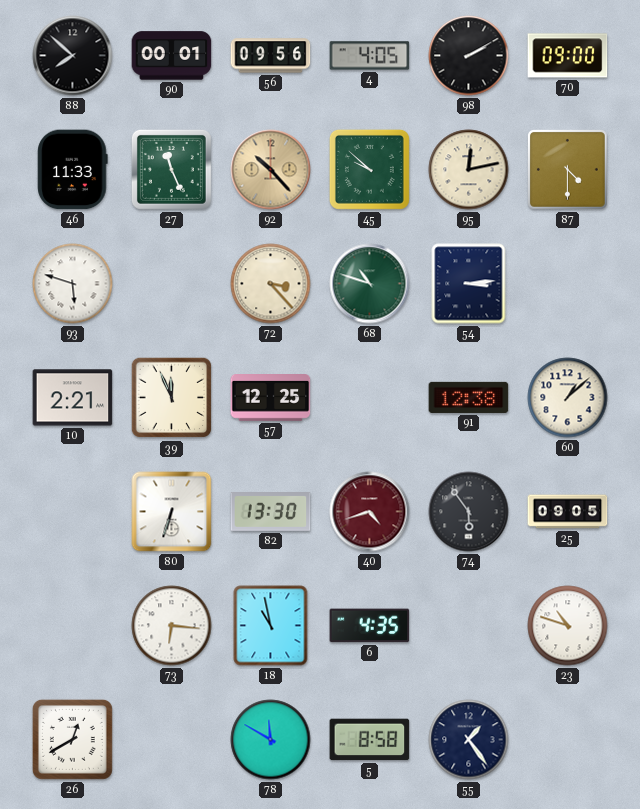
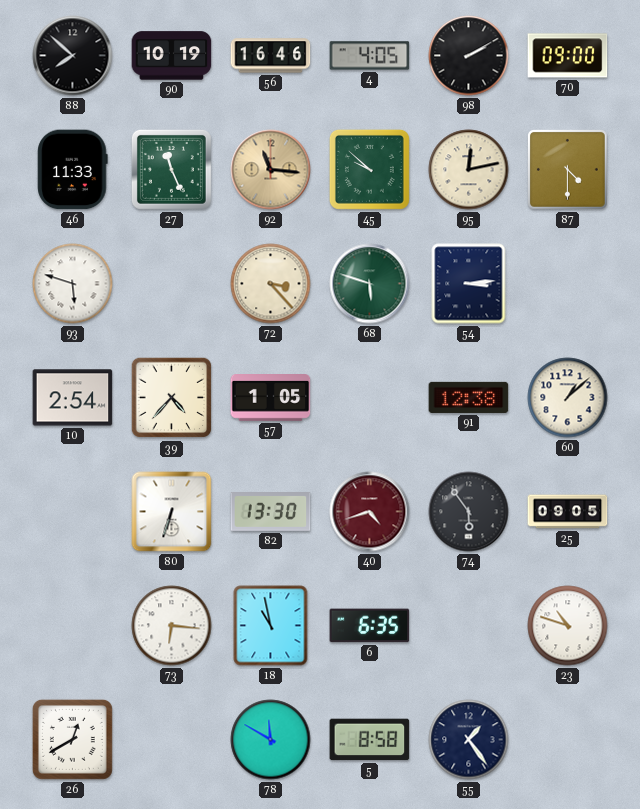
90: 00:01 -> 10:19
56: 09:56 -> 16:46
92: 10:23 -> 11:16
68: 10:48 -> 5:48
10: 2:21 -> 2:54
39: 11:56 -> 4:37
57: 12:25 -> 1:05
6: 4:35 -> 6:35
